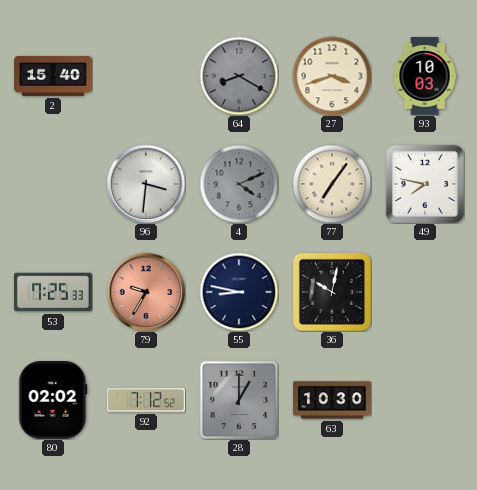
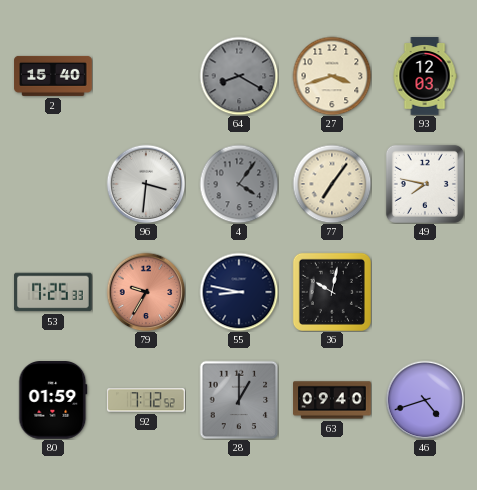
93: 10:03 -> 12:03
4: 4:11 -> 4:06
80: 02:02 -> 01:59
63: 10:30 -> 09:40
46: none -> 4:42
